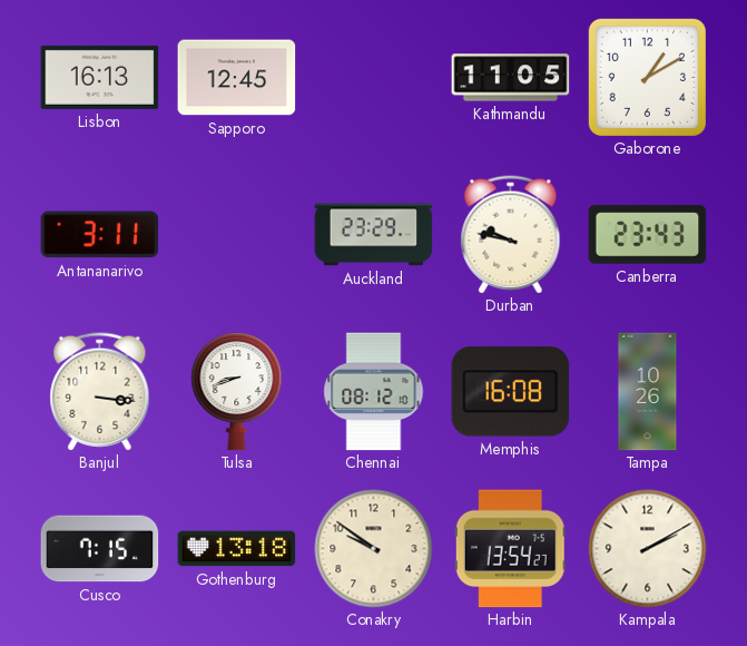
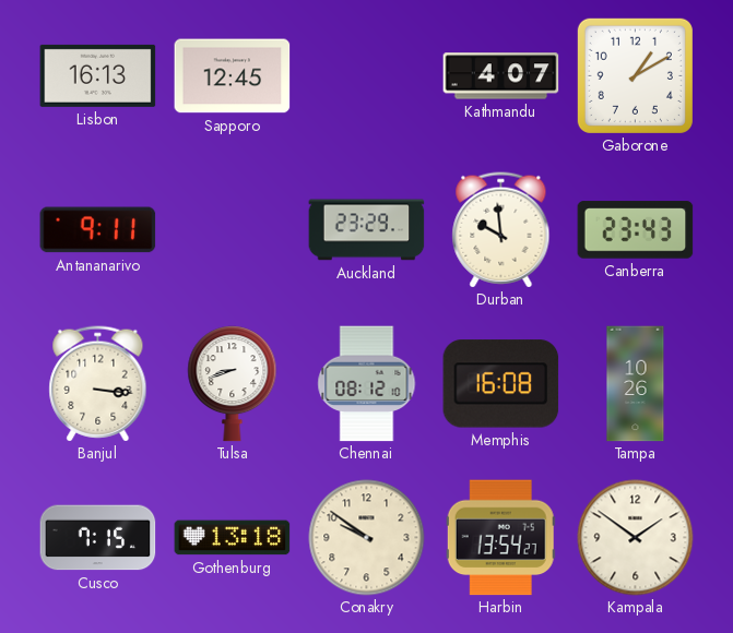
Kathmandu: 11:05 -> 4:07
Antananarivo: 3:11 -> 9:11
Durban: 9:47 -> 9:59
Kampala: 2:10 -> 1:51
